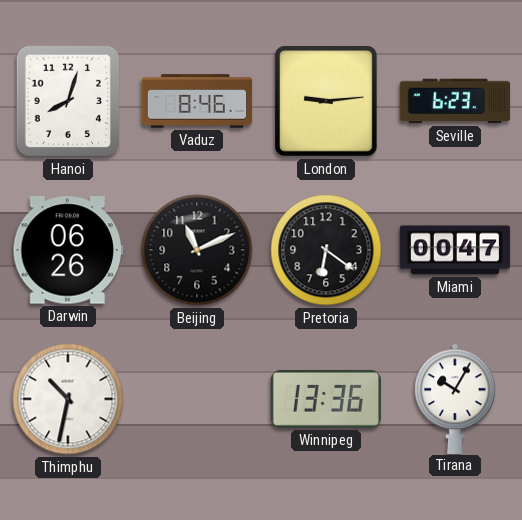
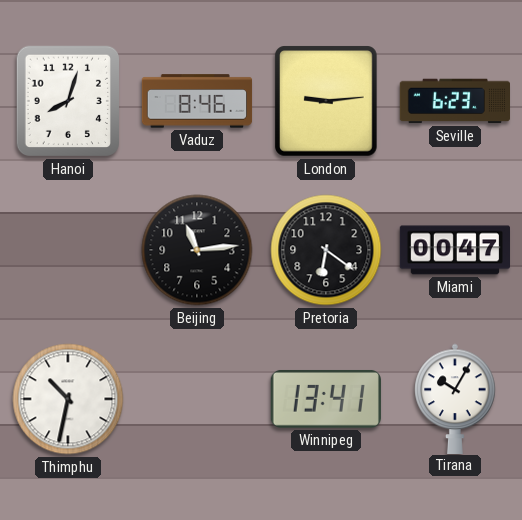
Darwin: 06:26 -> none
Beijing: 11:11 -> 11:14
Winnipeg: 13:36 -> 13:41
